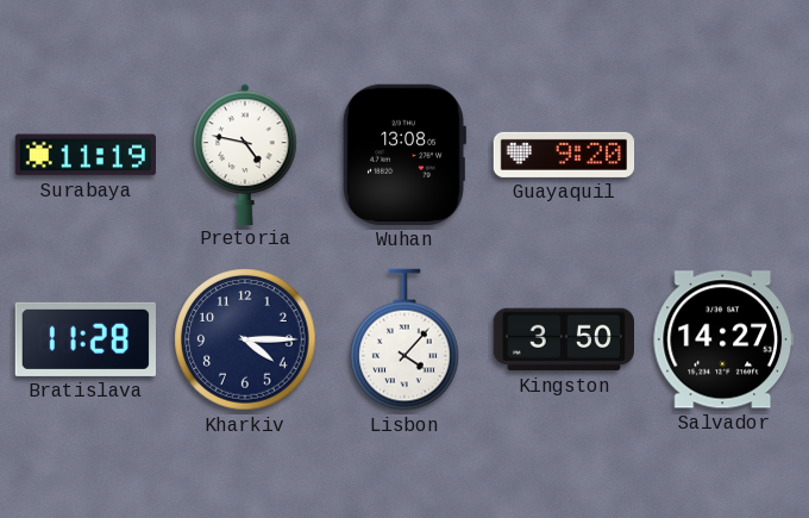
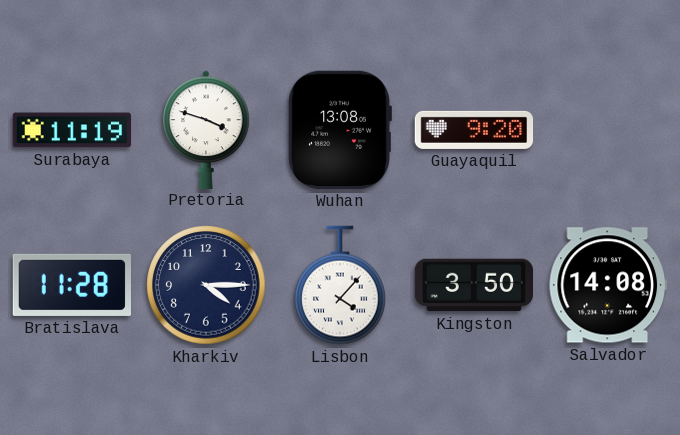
Pretoria: 4:47 -> 3:48
Salvador: 14:27 -> 14:08
